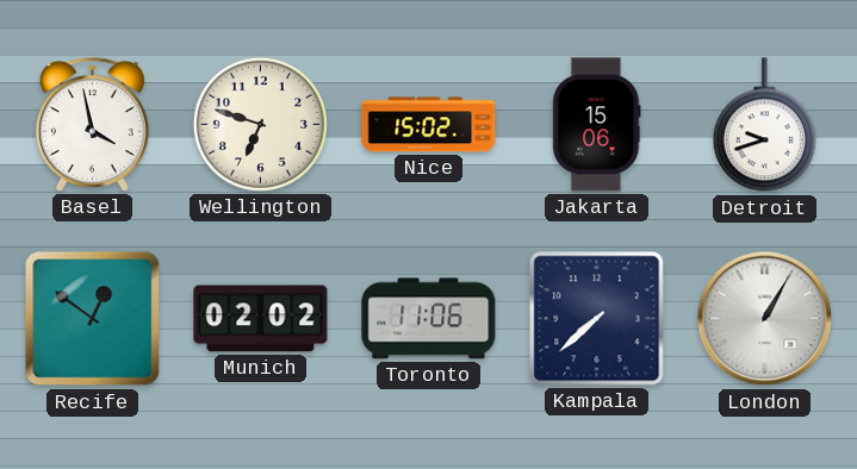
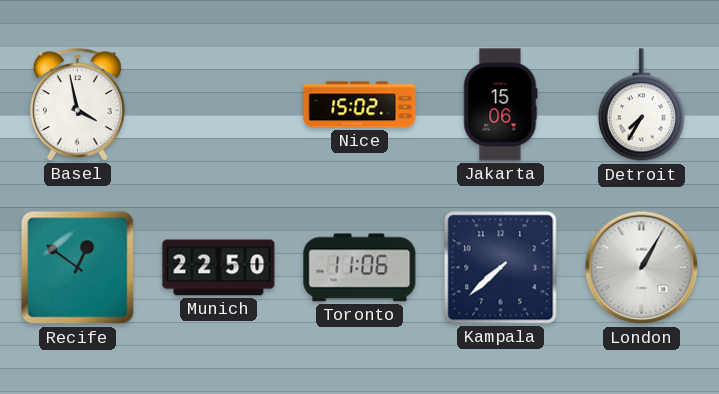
Wellington: 6:48 -> none
Detroit: 9:42 -> 7:35
Munich: 02:02 -> 22:50
